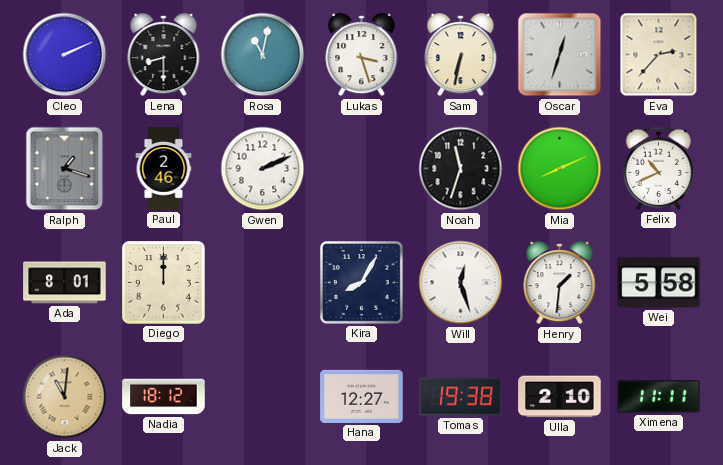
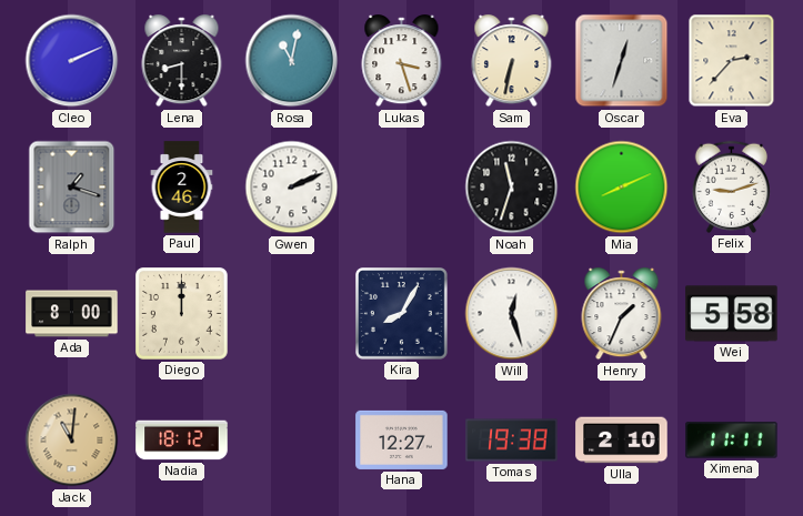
Felix: 10:41 -> 9:12
Ada: 8:01 -> 8:00
Henry: 1:31 -> 1:34
